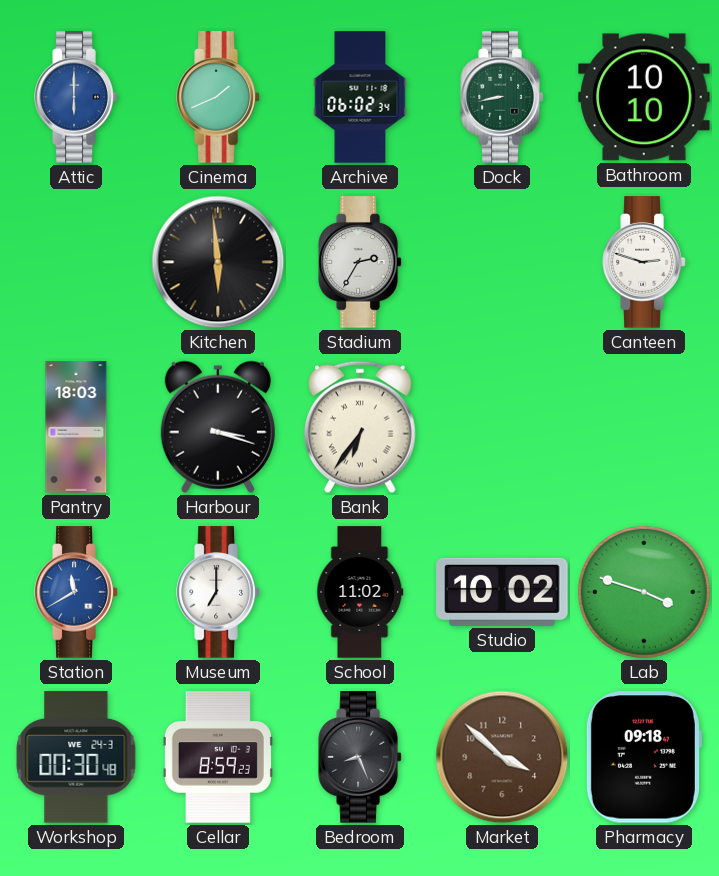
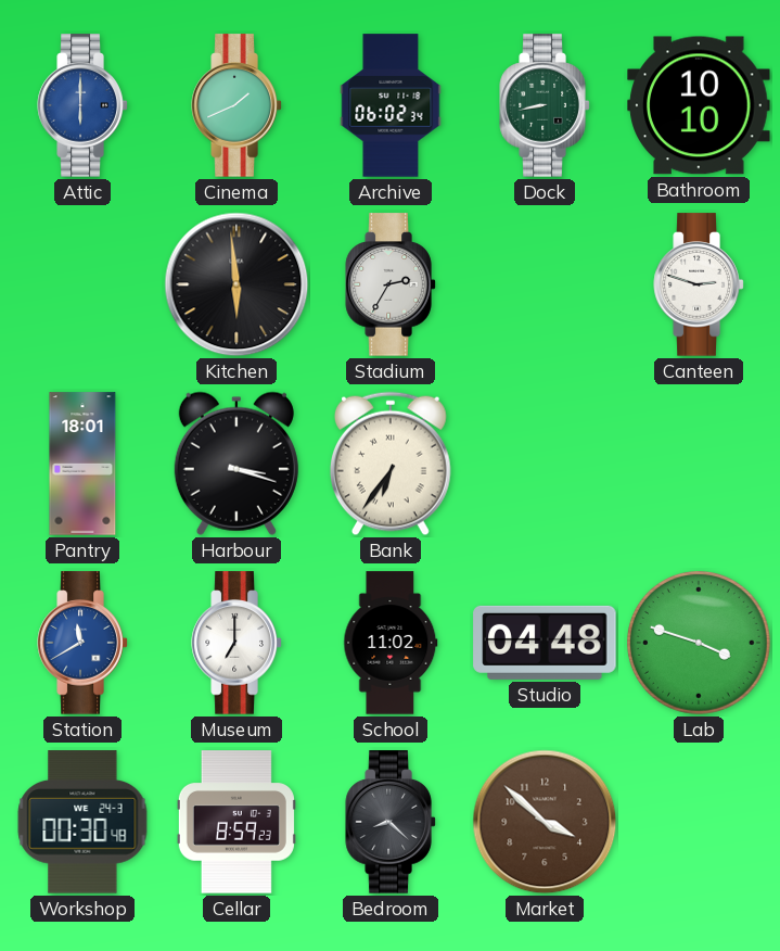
Pantry: 18:03 -> 18:01
Studio: 10:02 -> 04:48
Bedroom: 8:26 -> 8:22
Pharmacy: 09:18 -> none
